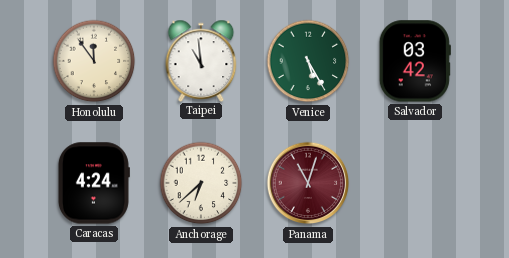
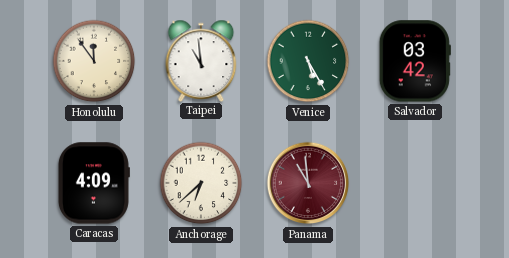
Caracas: 4:24 -> 4:09
Panama: 11:03 -> 10:59
